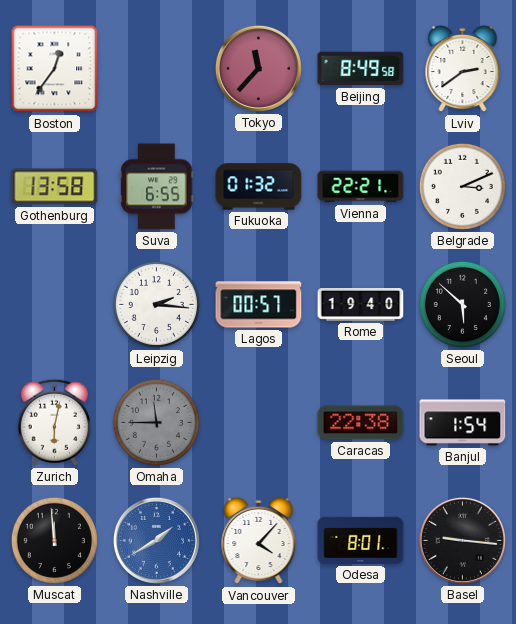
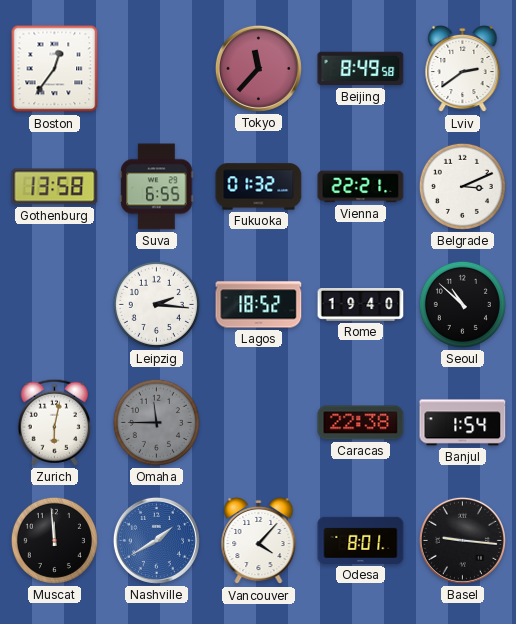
Lagos: 00:57 -> 18:52
Seoul: 5:52 -> 10:52
